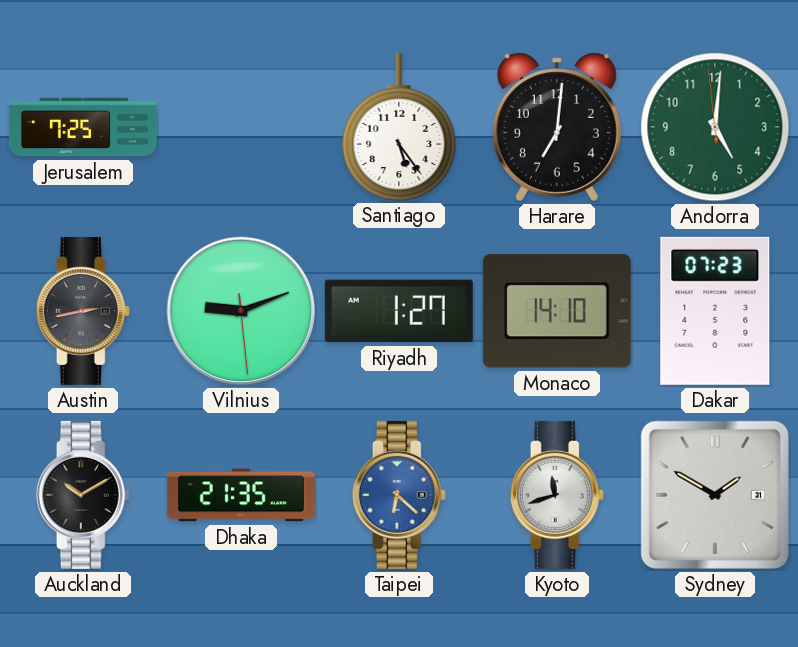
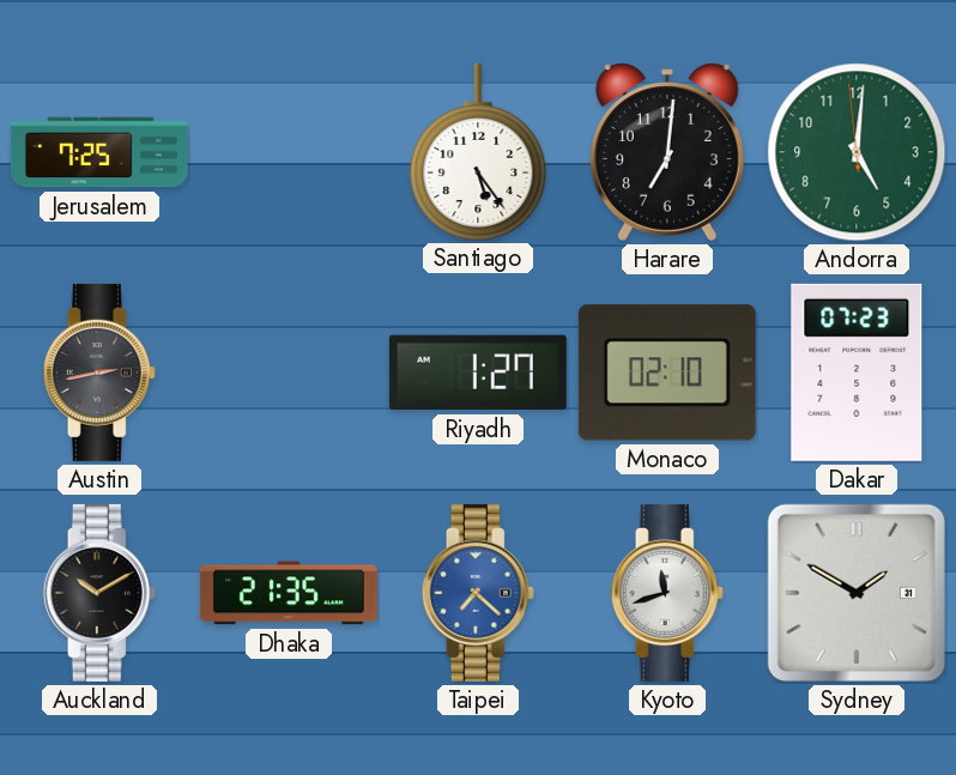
Vilnius: 9:11 -> none
Monaco: 14:10 -> 02:10
Taipei: 6:22 -> 7:22
